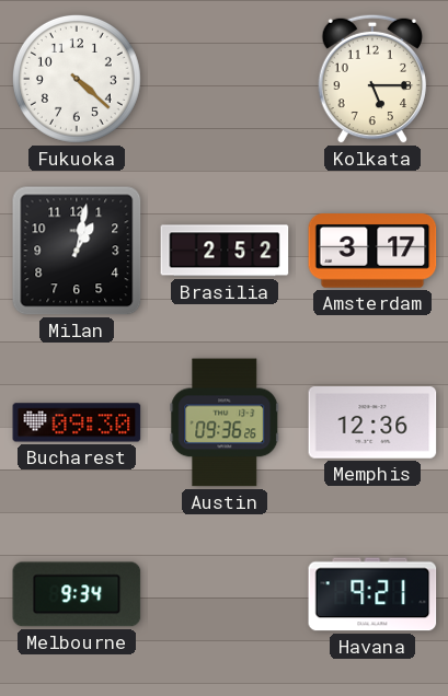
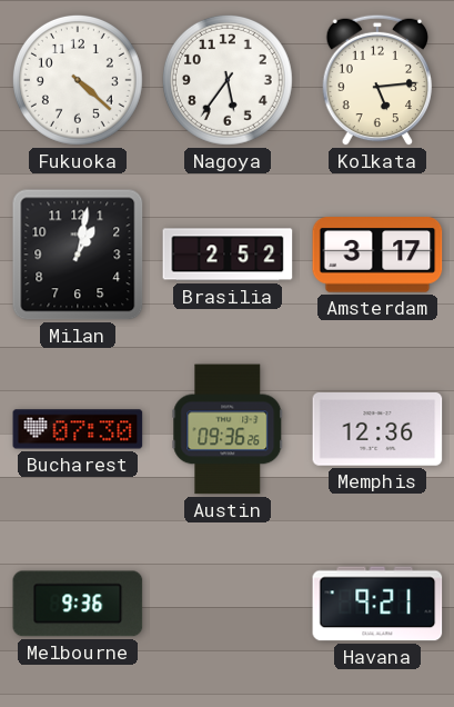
Nagoya: none -> 5:36
Kolkata: 5:15 -> 5:14
Bucharest: 09:30 -> 07:30
Melbourne: 9:34 -> 9:36
